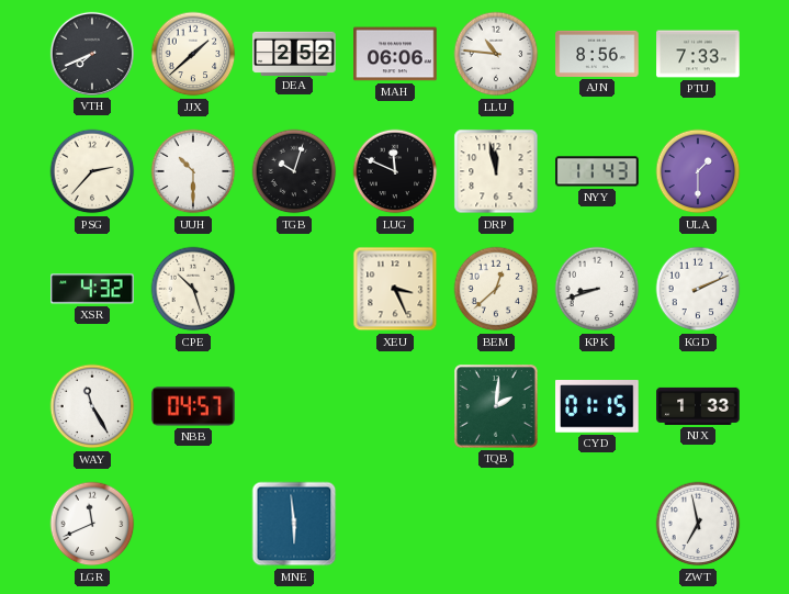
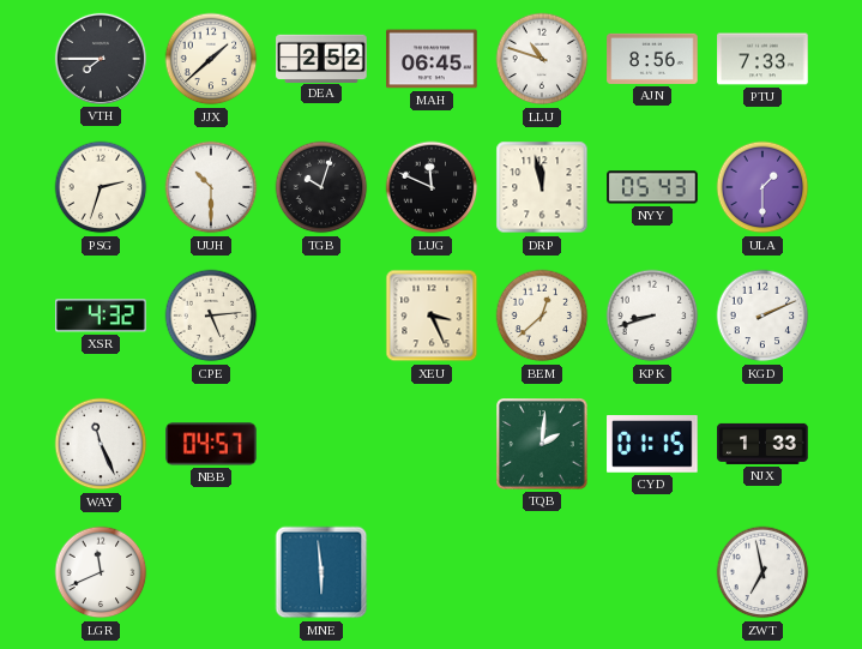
VTH: 7:41 -> 7:45
MAH: 06:06 -> 06:45
LLU: 10:46 -> 10:48
PSG: 2:37 -> 2:33
NYY: 11:43 -> 05:43
CPE: 10:27 -> 5:14
WAY: 11:25 -> 11:26
